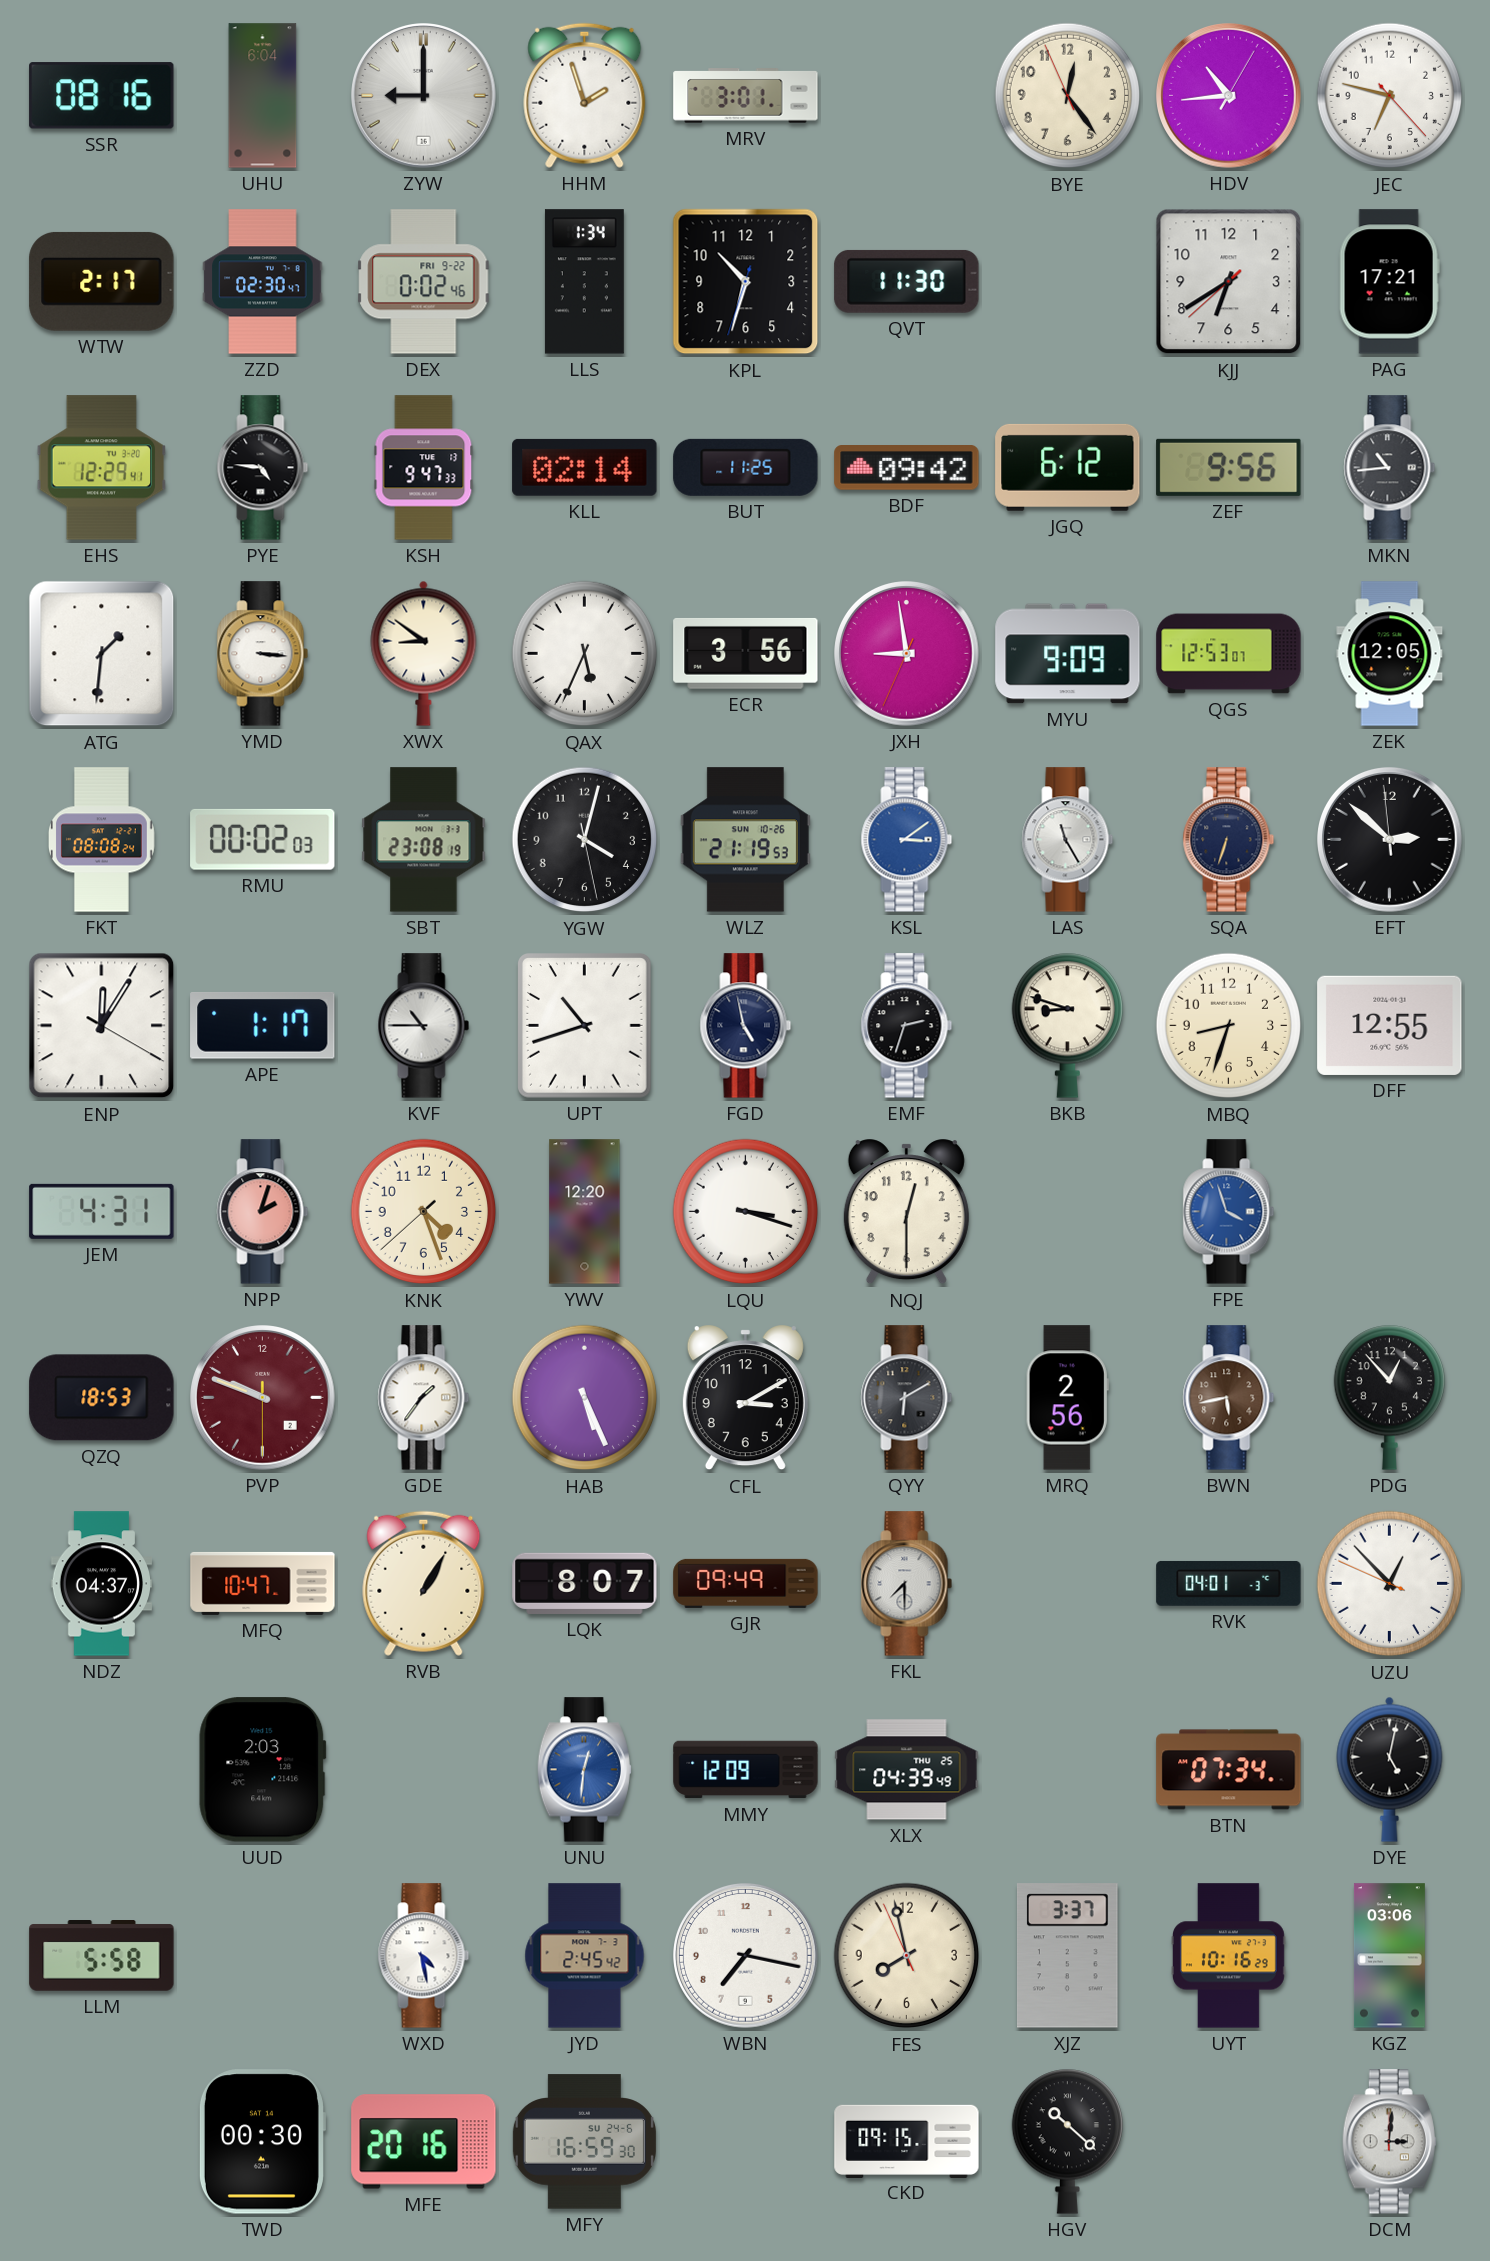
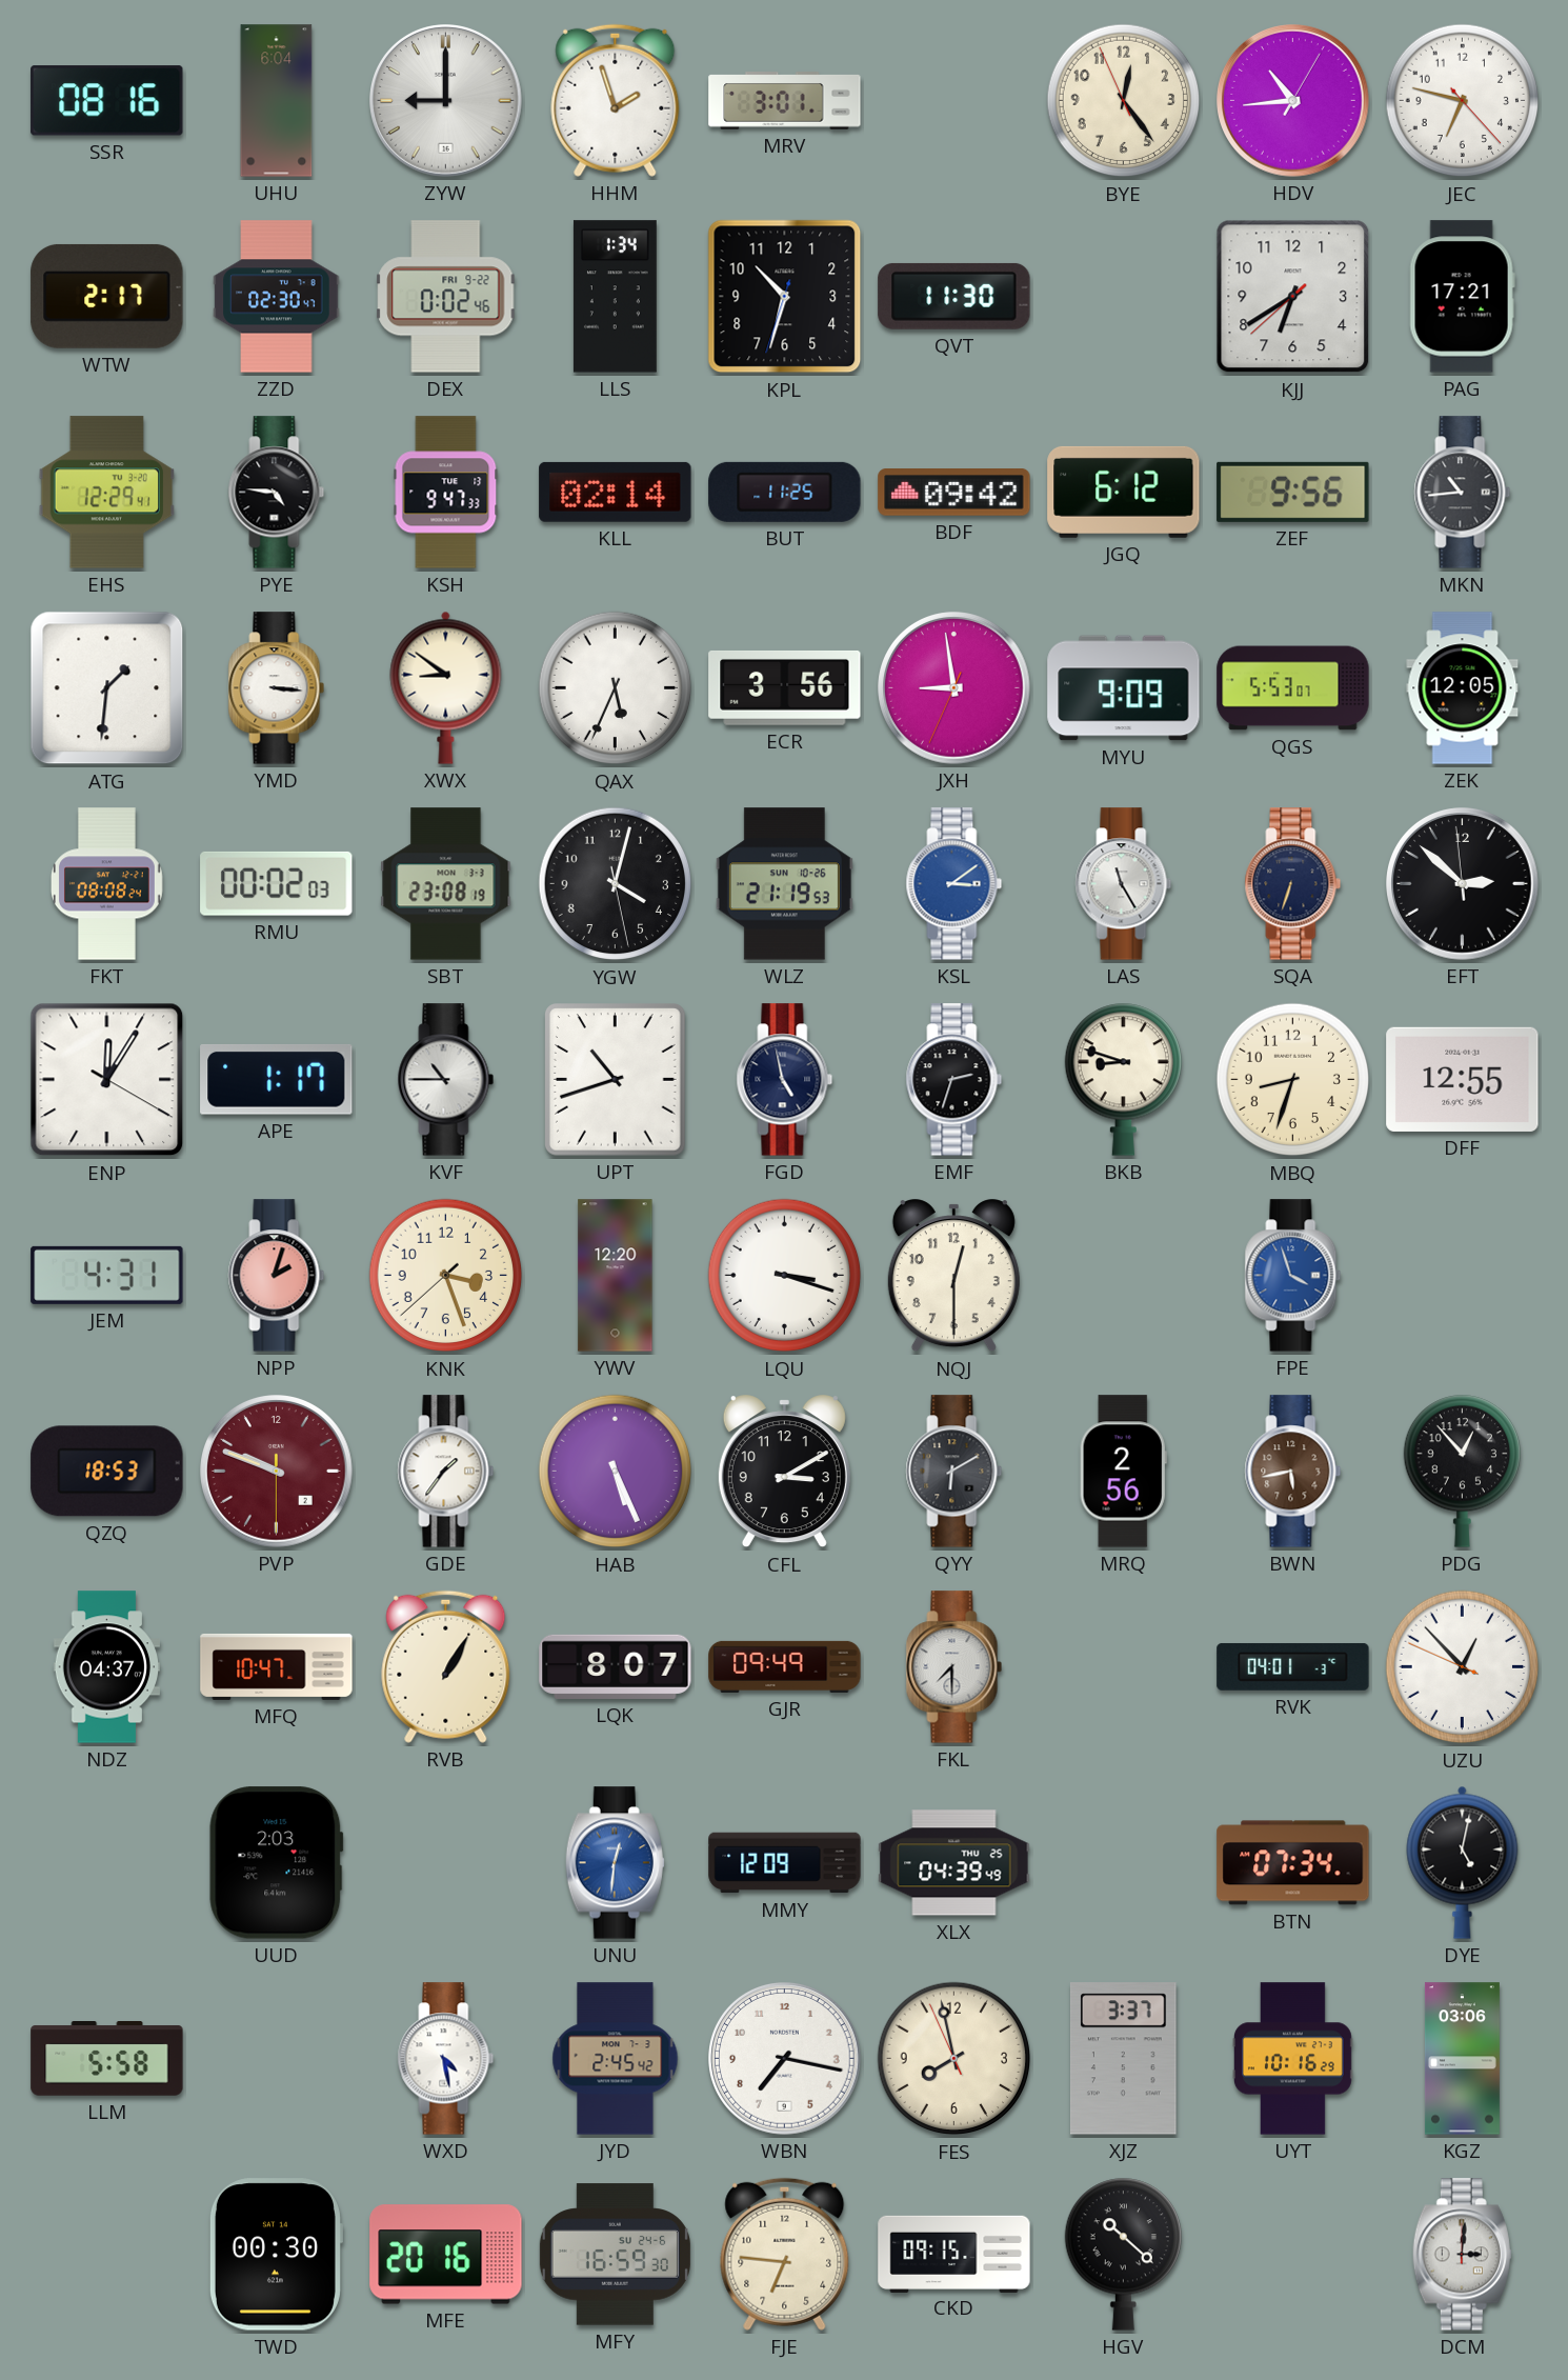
QGS: 12:53 -> 5:53
KNK: 4:26 -> 3:26
FJE: none -> 6:46
